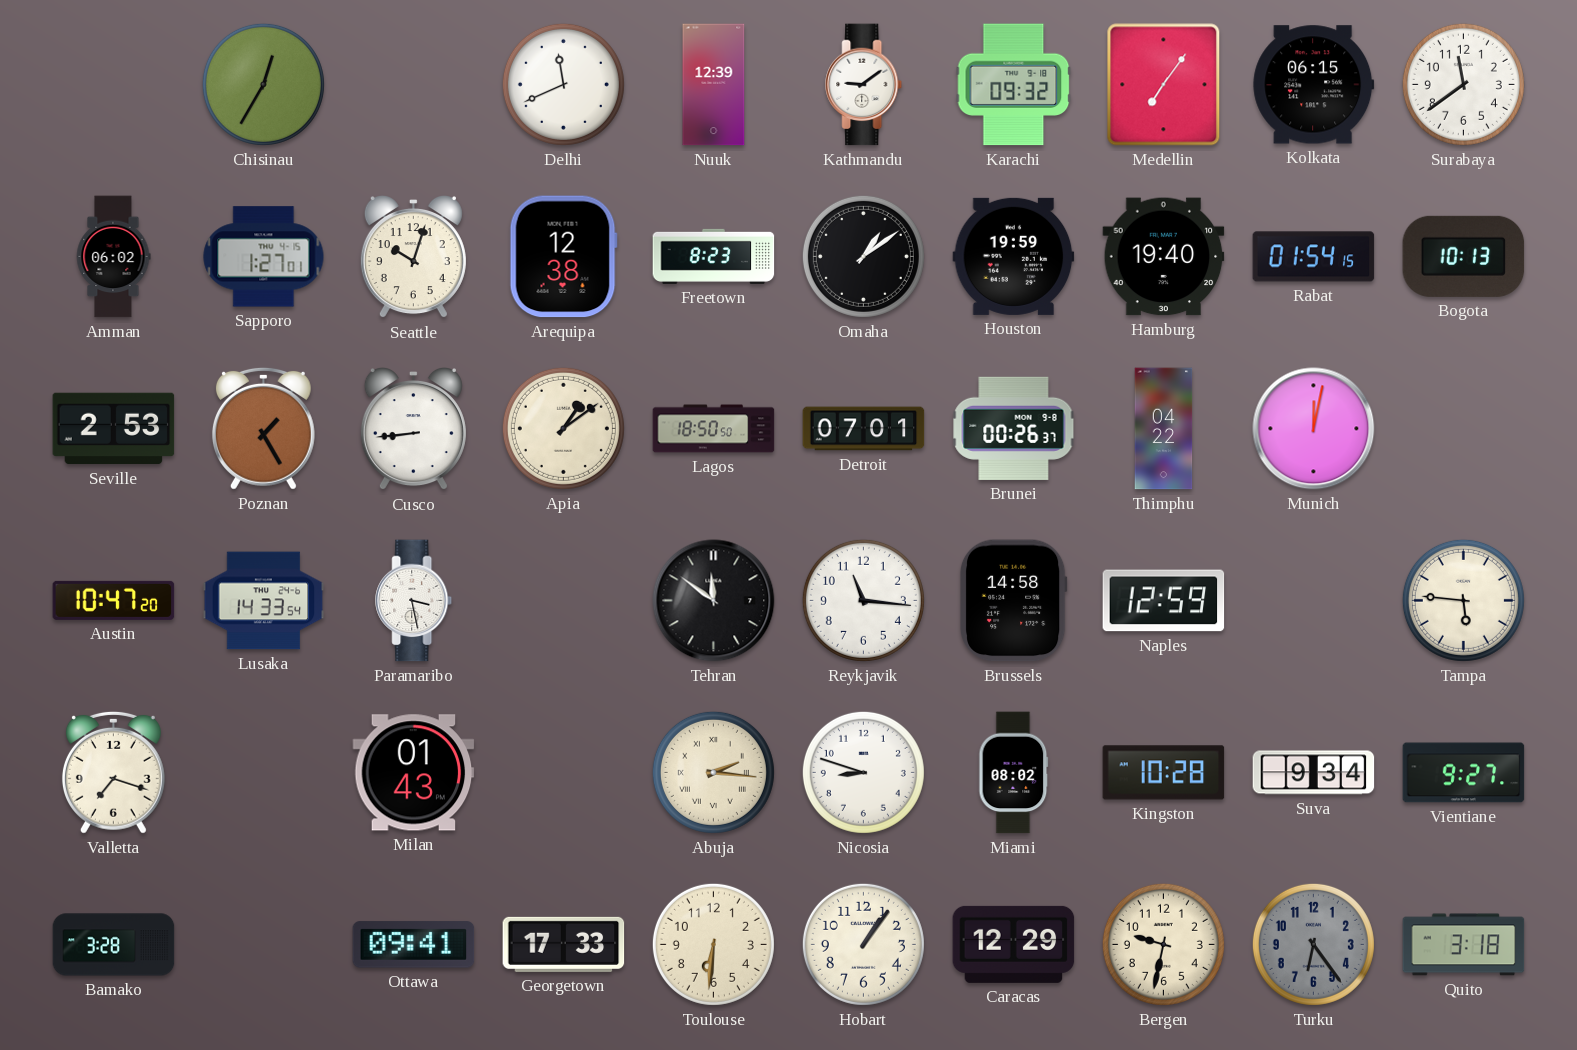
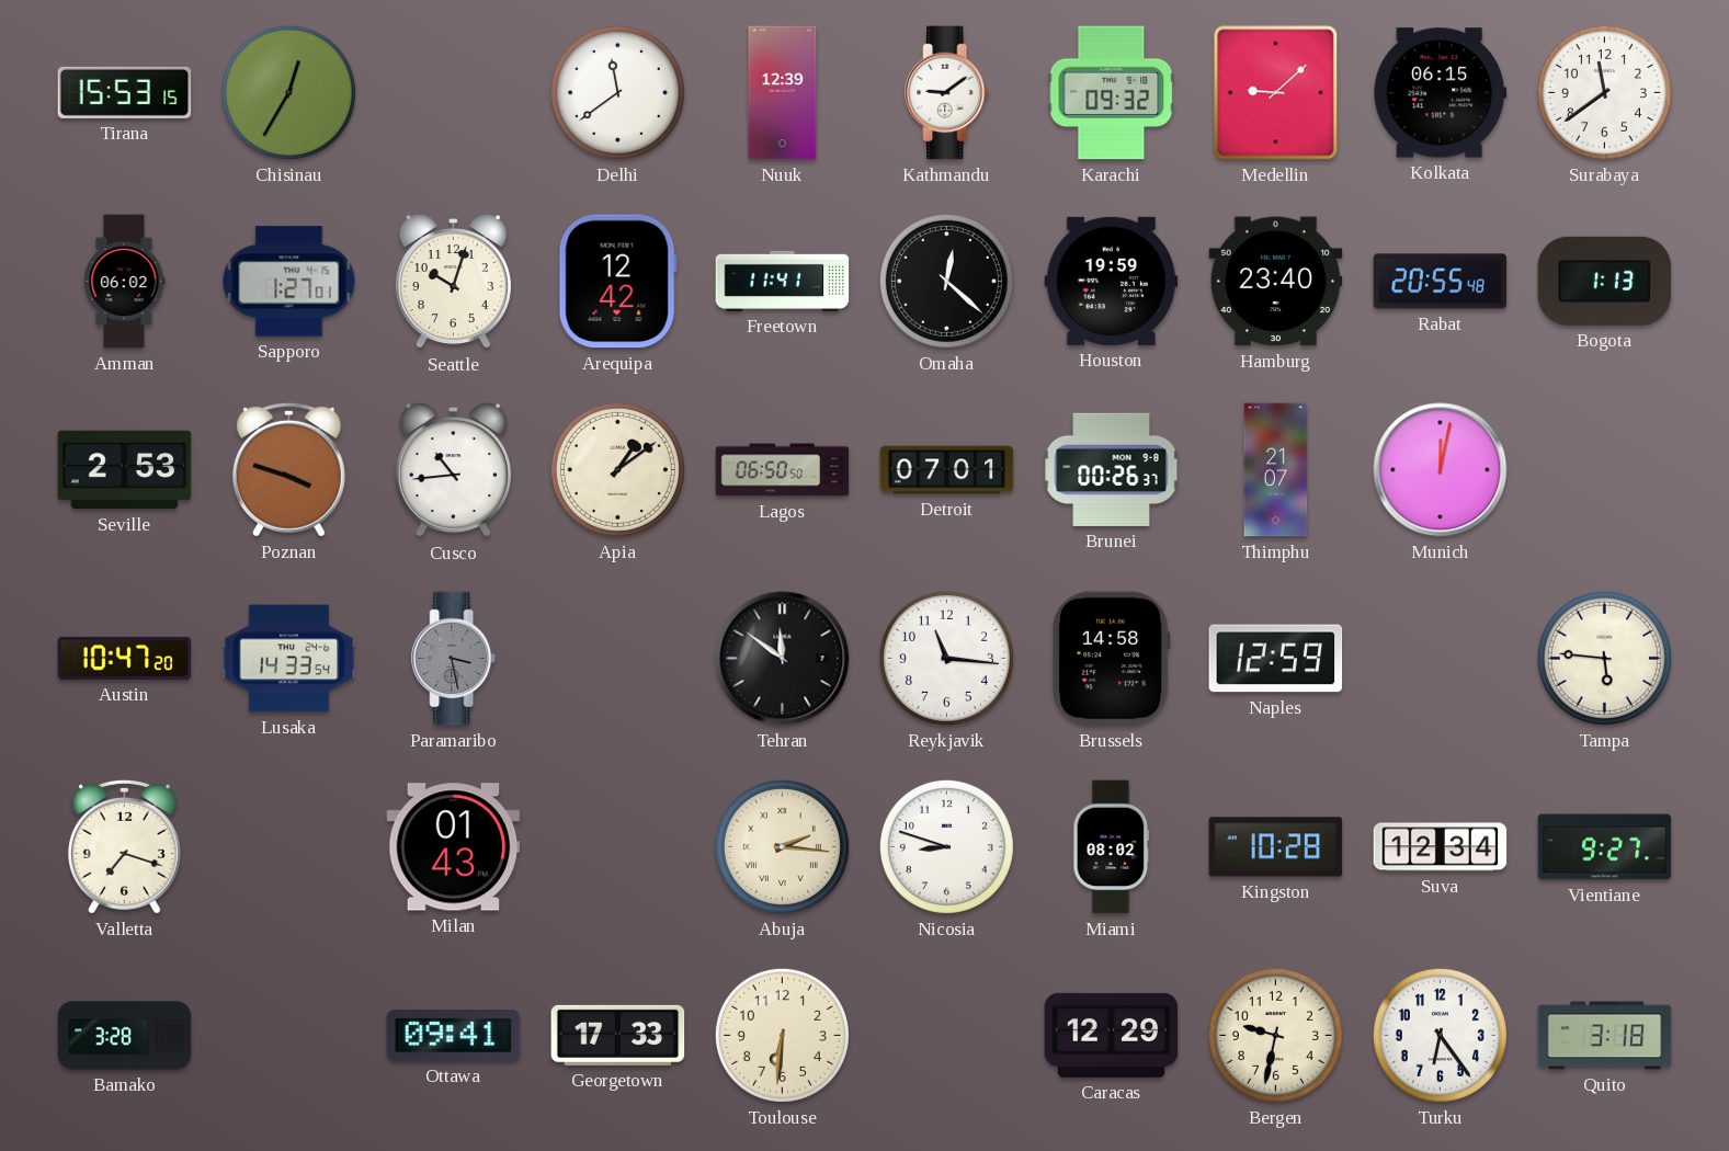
Tirana: none -> 15:53
Delhi: 11:41 -> 11:39
Medellin: 7:06 -> 9:08
Arequipa: 12:38 -> 12:42
Freetown: 8:23 -> 11:41
Omaha: 1:09 -> 12:22
Hamburg: 19:40 -> 23:40
Rabat: 01:54 -> 20:55
Bogota: 10:13 -> 1:13
Poznan: 1:25 -> 3:48
Cusco: 8:44 -> 10:44
Lagos: 18:50 -> 06:50
Thimphu: 04:22 -> 21:07
Paramaribo dial: white -> grey
Suva: 9:34 -> 12:34
Hobart: 1:06 -> none
Turku dial: grey -> white
